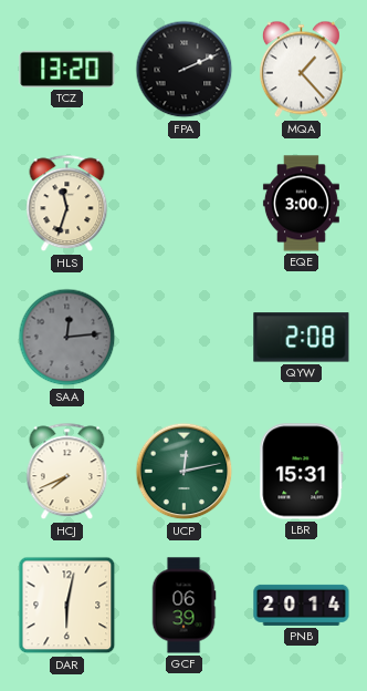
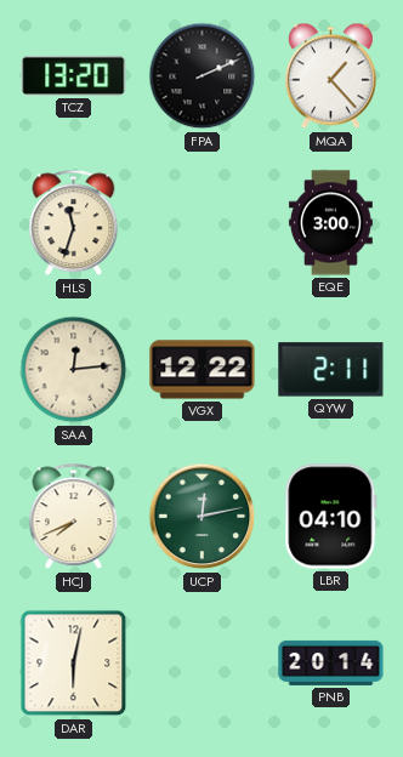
SAA dial: grey -> cream
VGX: none -> 12:22
QYW: 2:08 -> 2:11
LBR: 15:31 -> 04:10
GCF: 06:39 -> none
